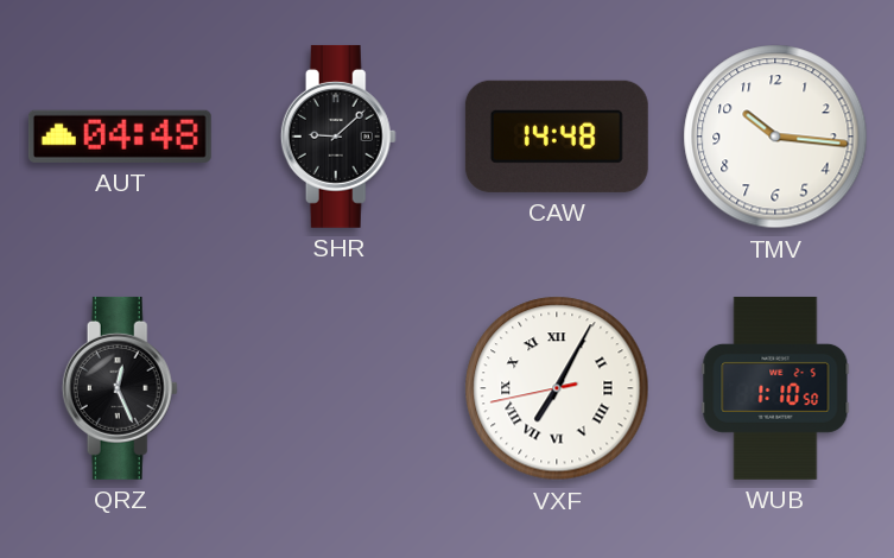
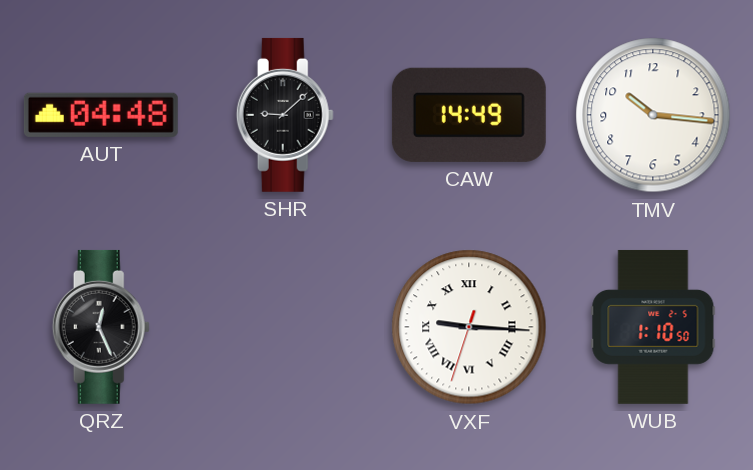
CAW: 14:48 -> 14:49
VXF: 7:04 -> 9:15
